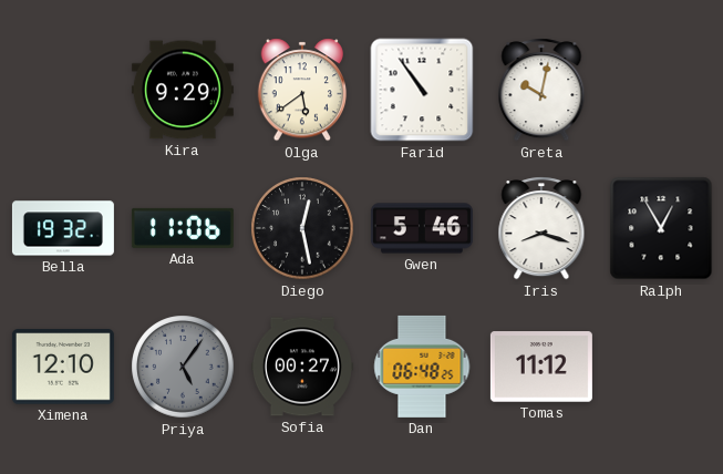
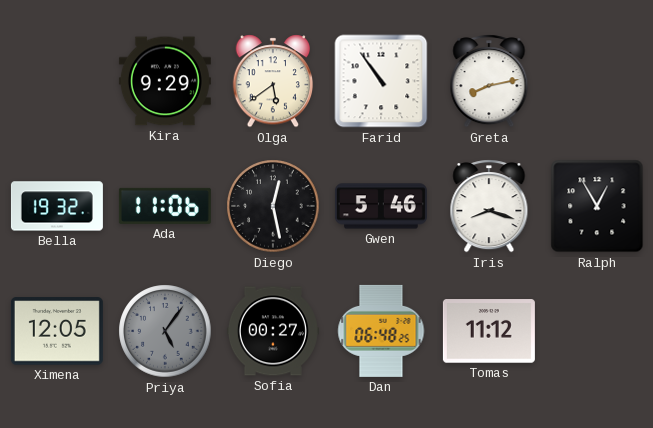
Greta: 10:02 -> 8:13
Ximena: 12:10 -> 12:05
